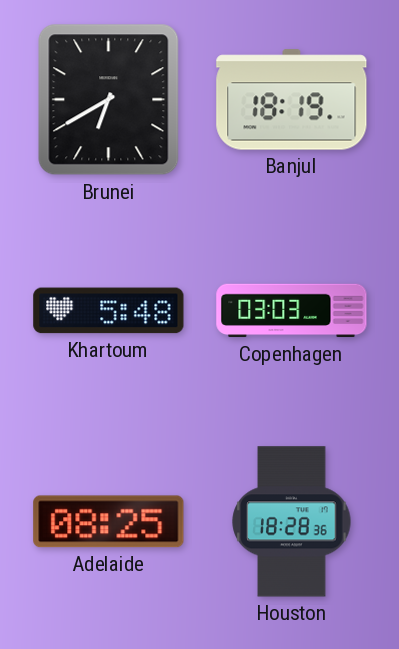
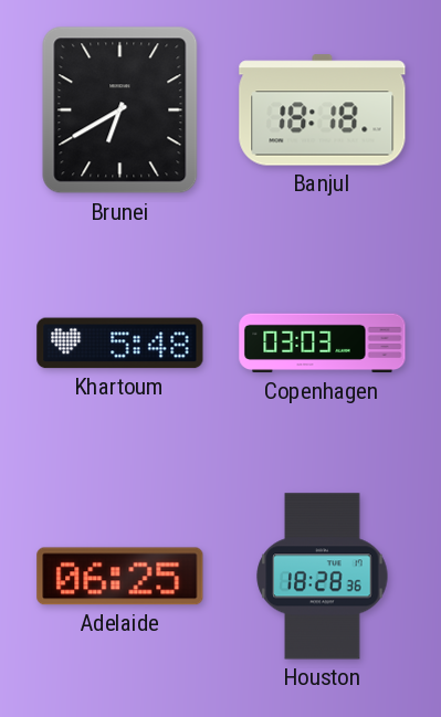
Banjul: 18:19 -> 18:18
Adelaide: 08:25 -> 06:25
